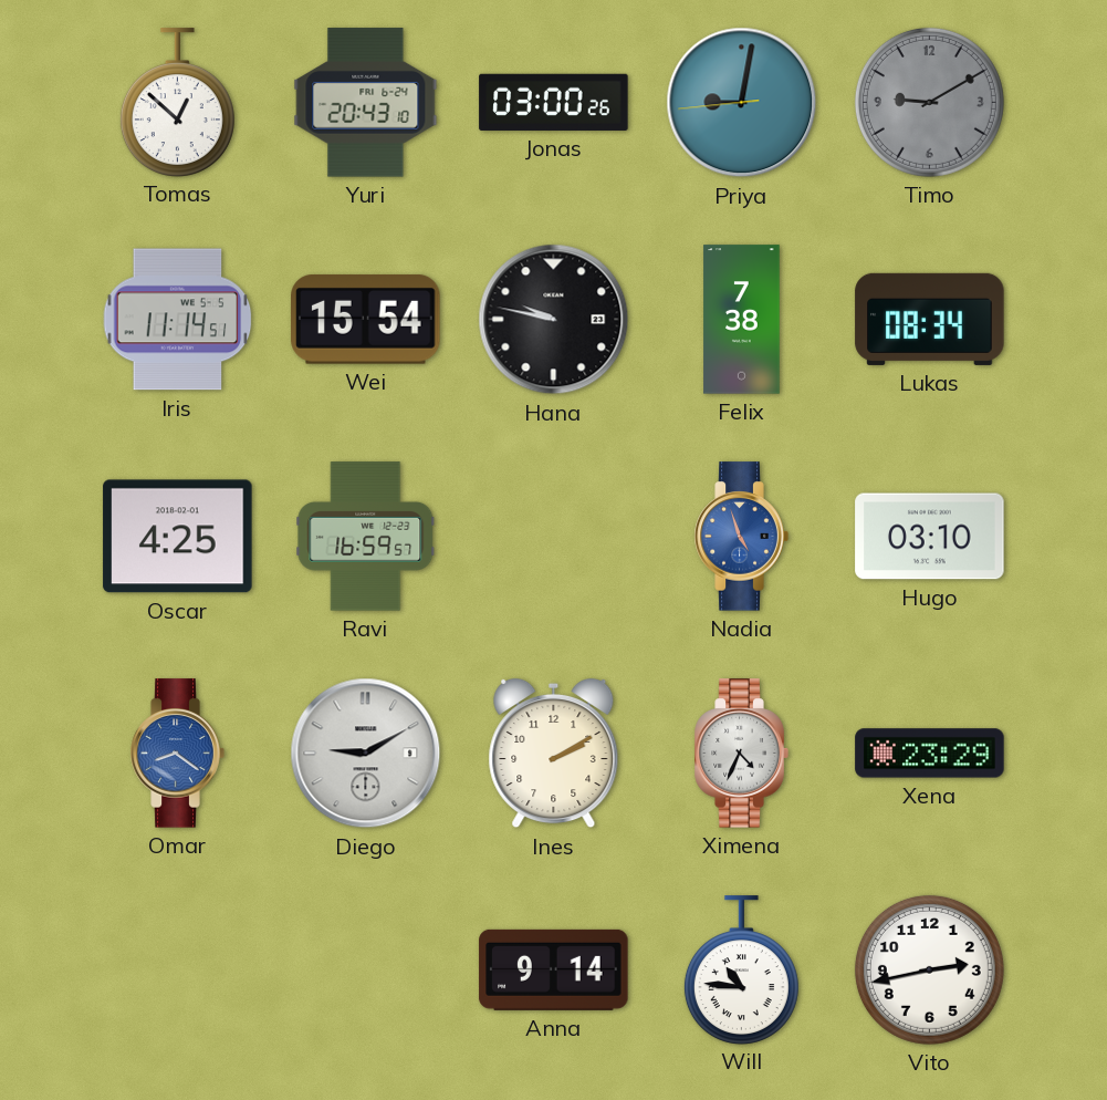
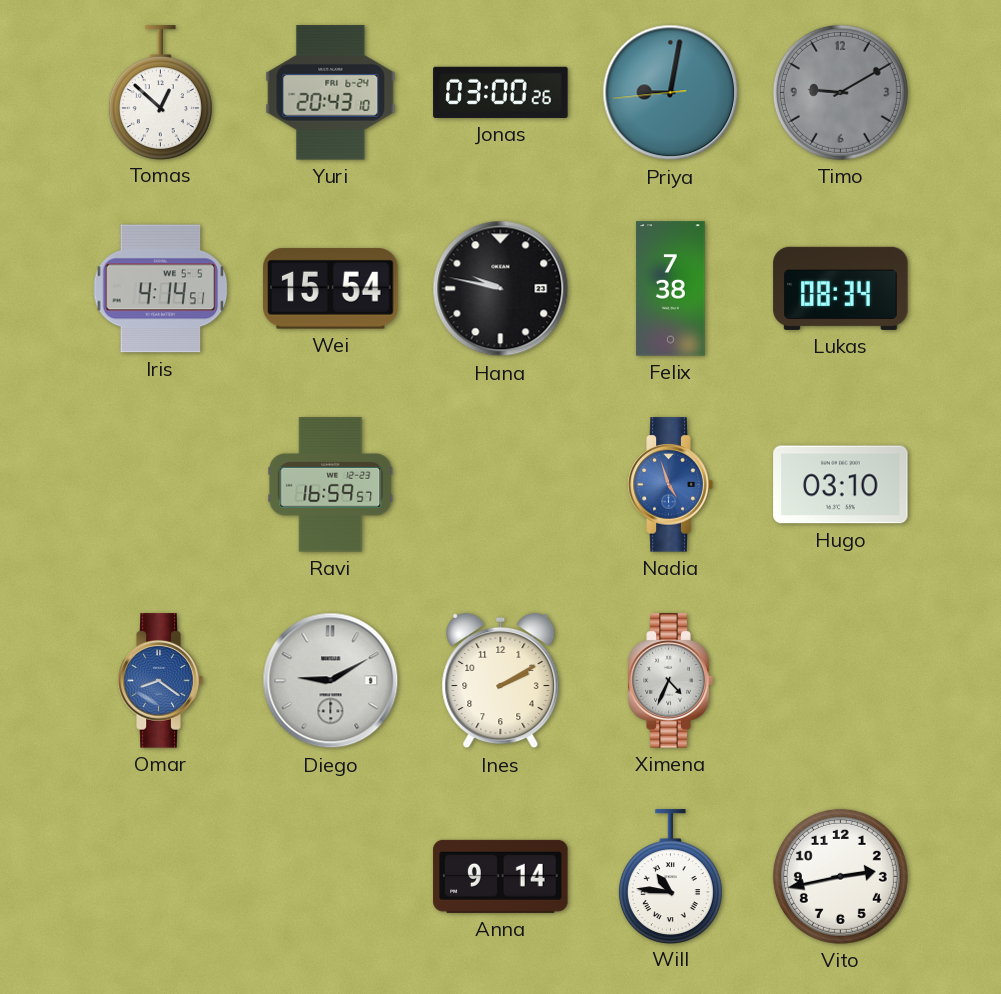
Iris: 11:14 -> 4:14
Oscar: 4:25 -> none
Xena: 23:29 -> none
